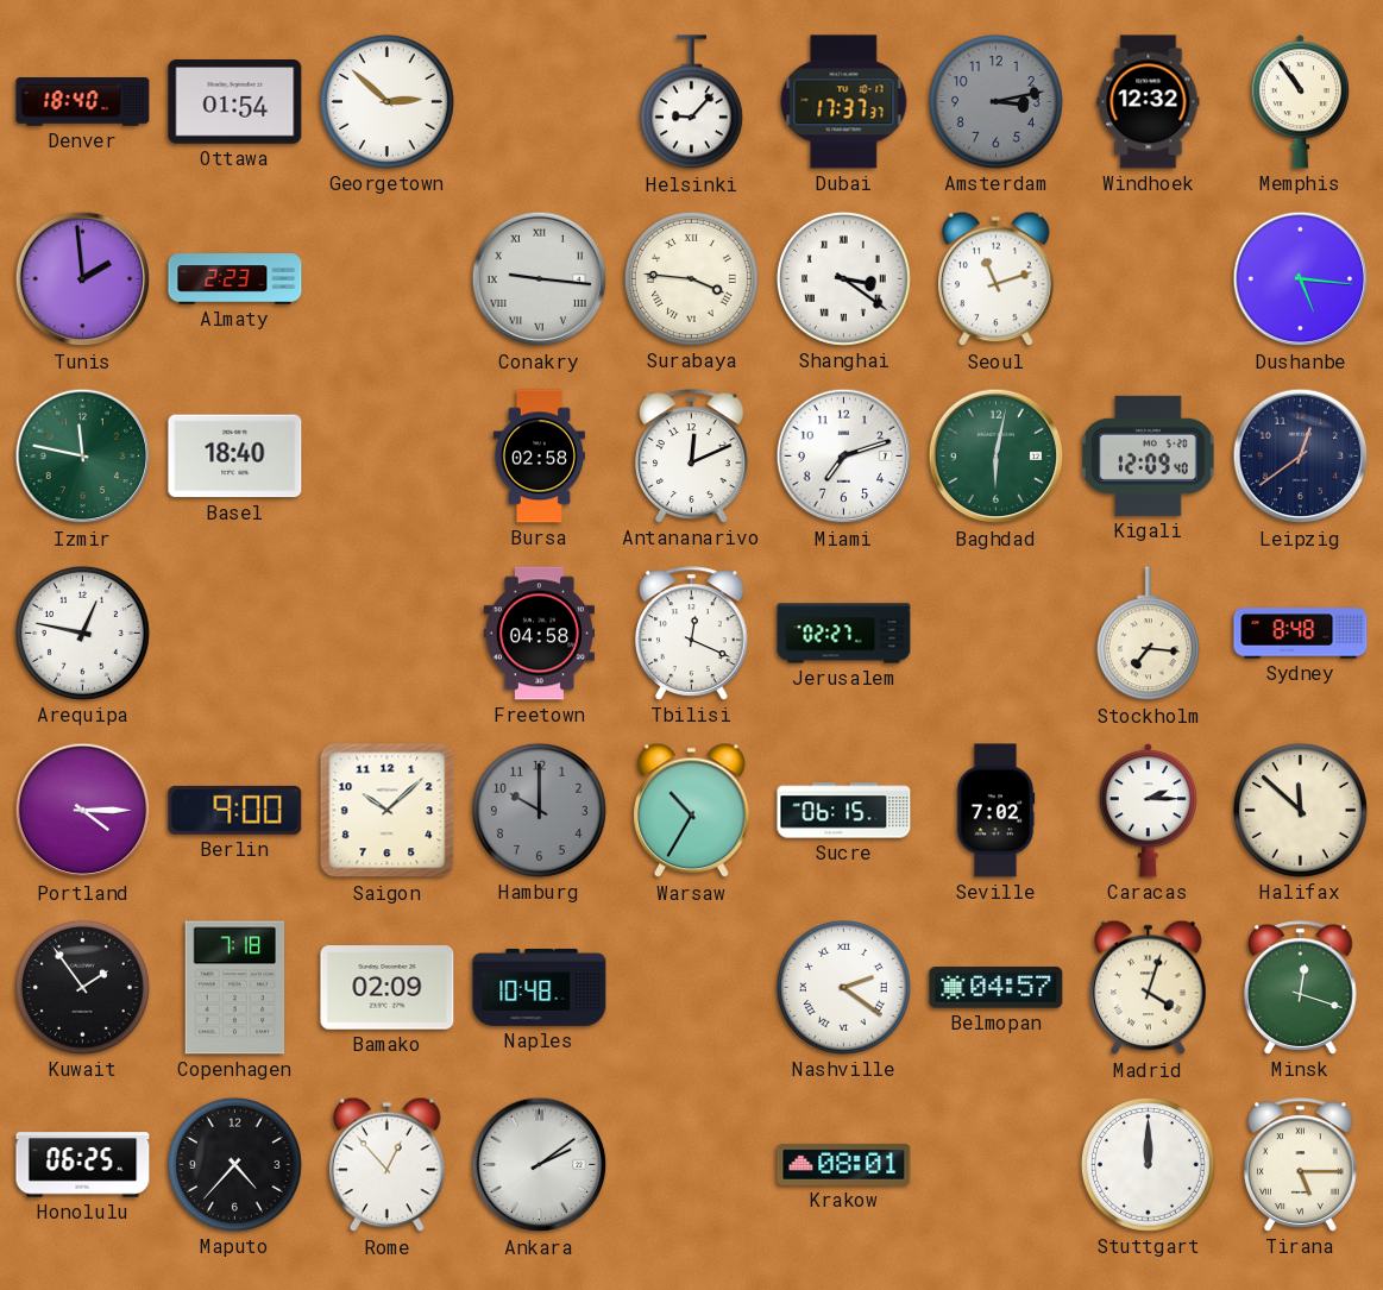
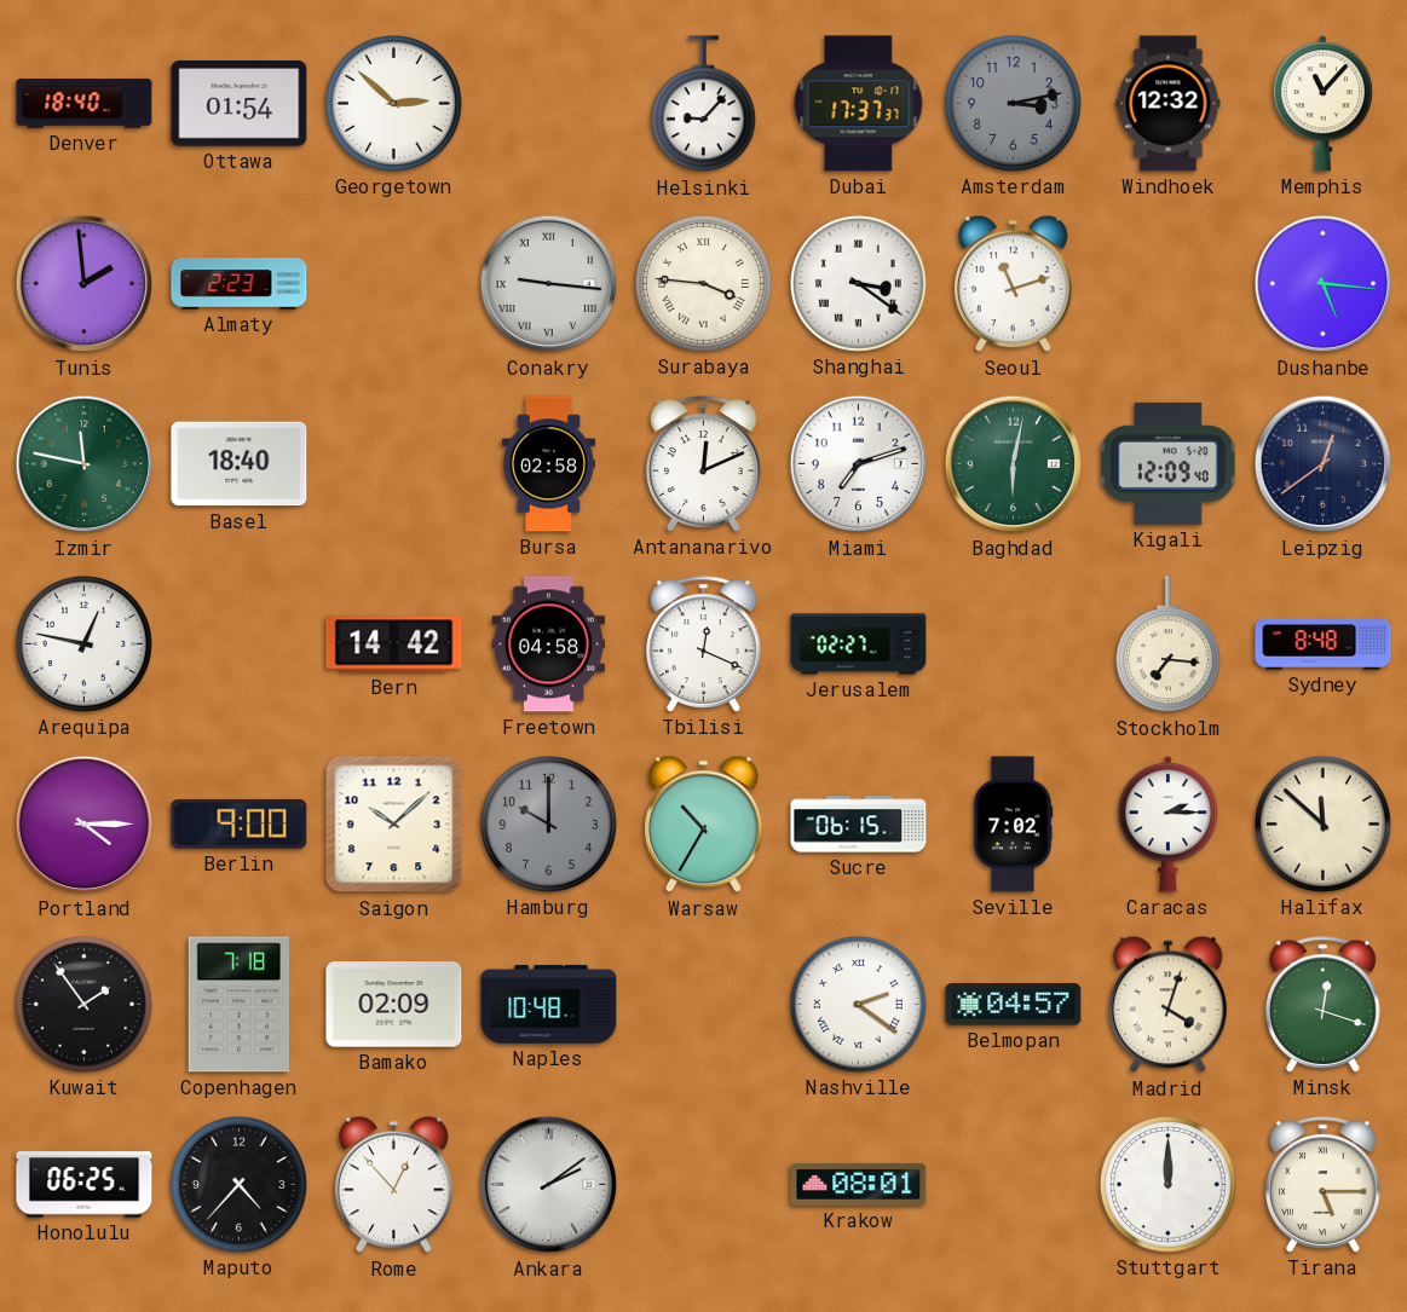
Memphis: 10:54 -> 11:07
Bern: none -> 14:42
